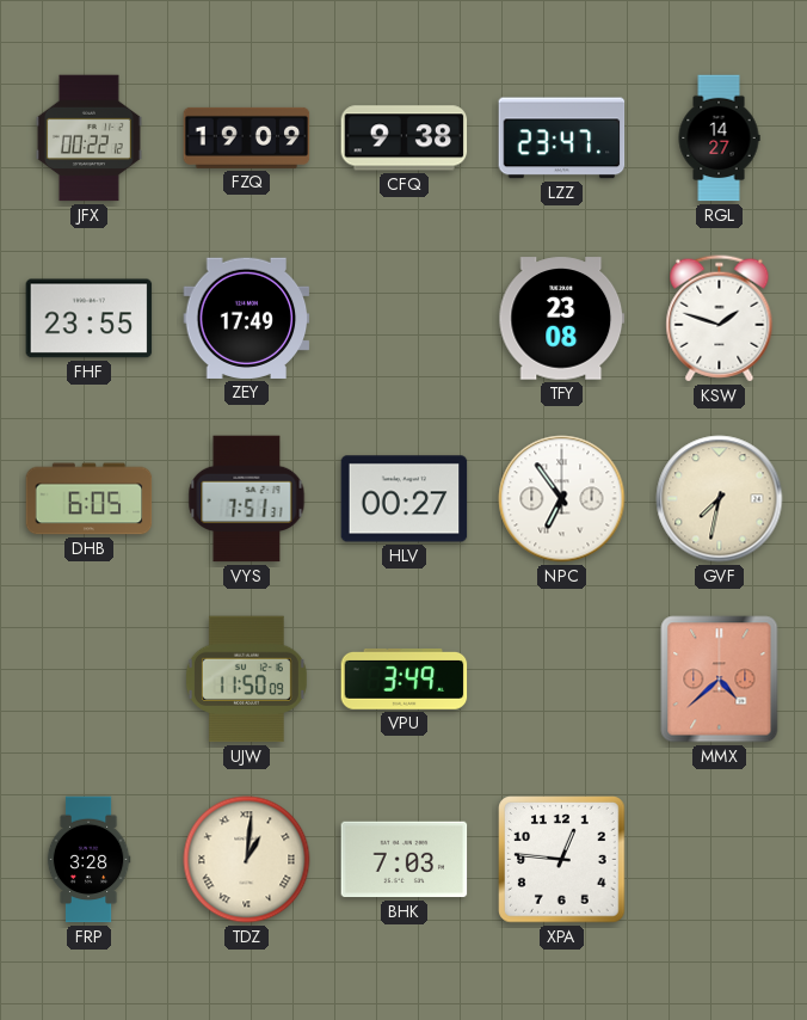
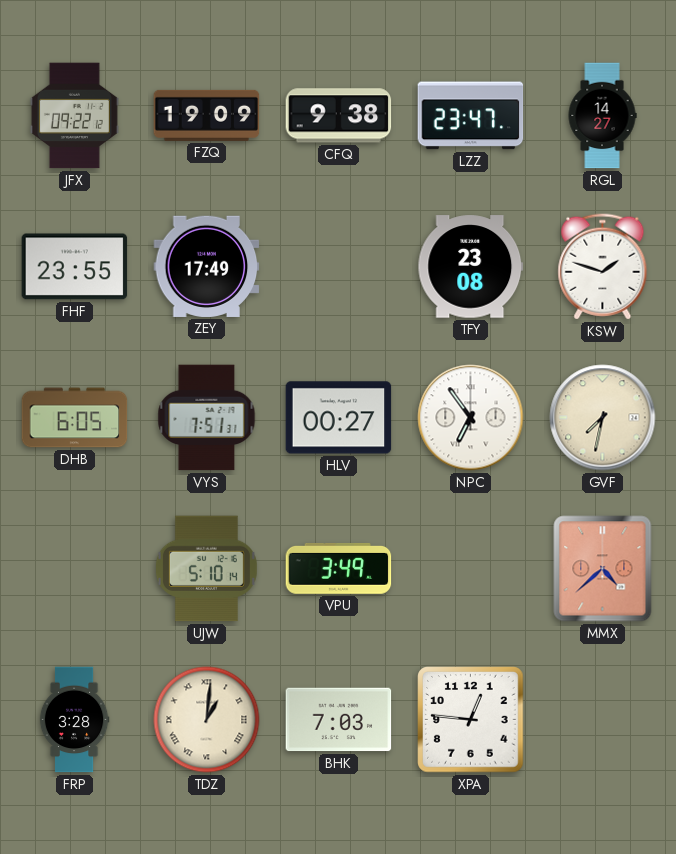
JFX: 00:22 -> 09:22
UJW: 11:50 -> 5:10
